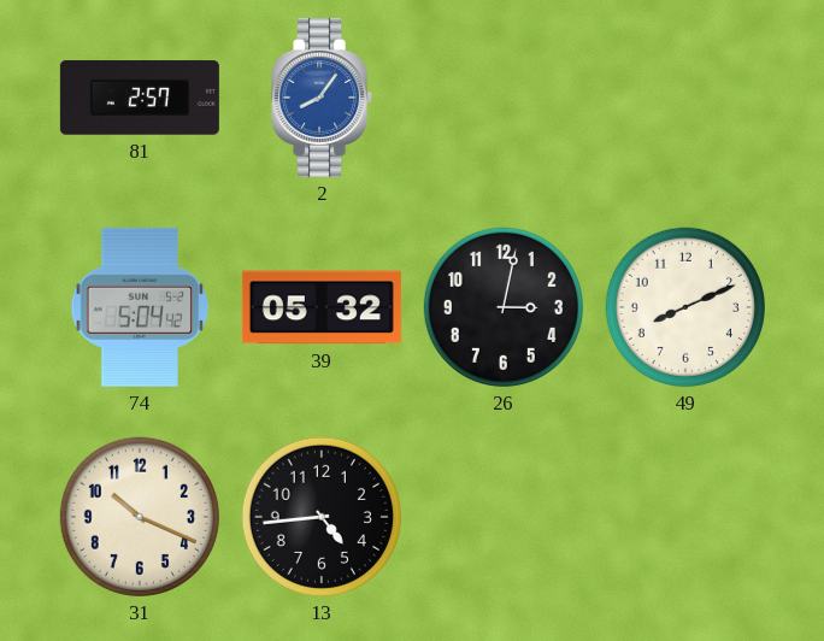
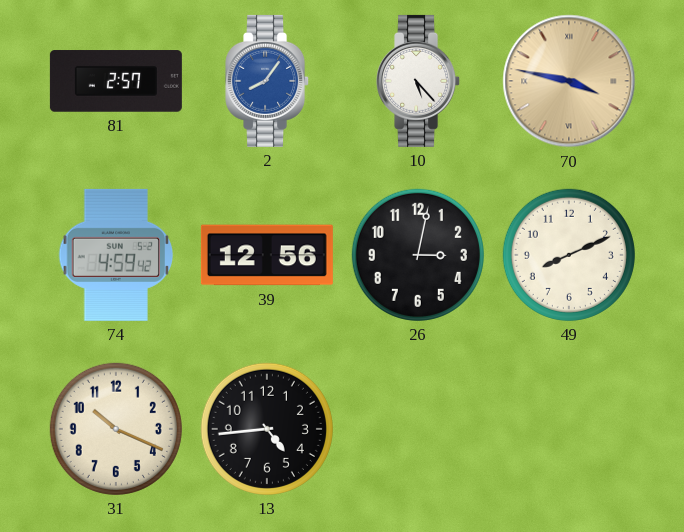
10: none -> 5:23
70: none -> 3:47
74: 5:04 -> 4:59
39: 05:32 -> 12:56
